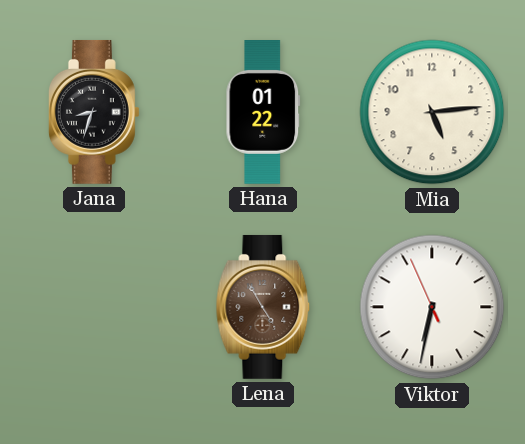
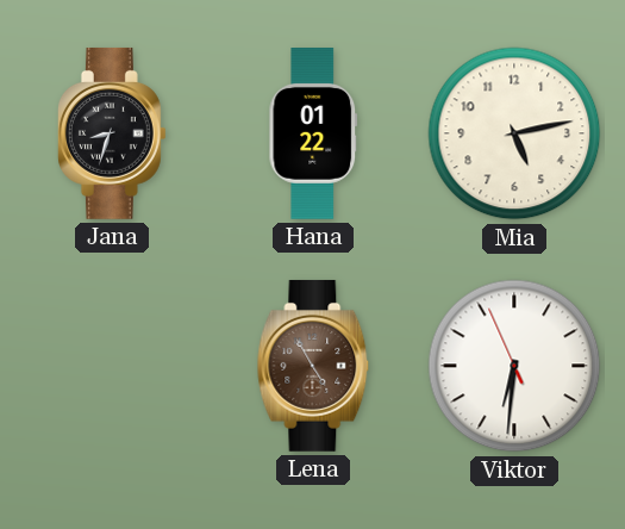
Mia: 5:14 -> 5:13
Viktor: 6:31 -> 6:30
